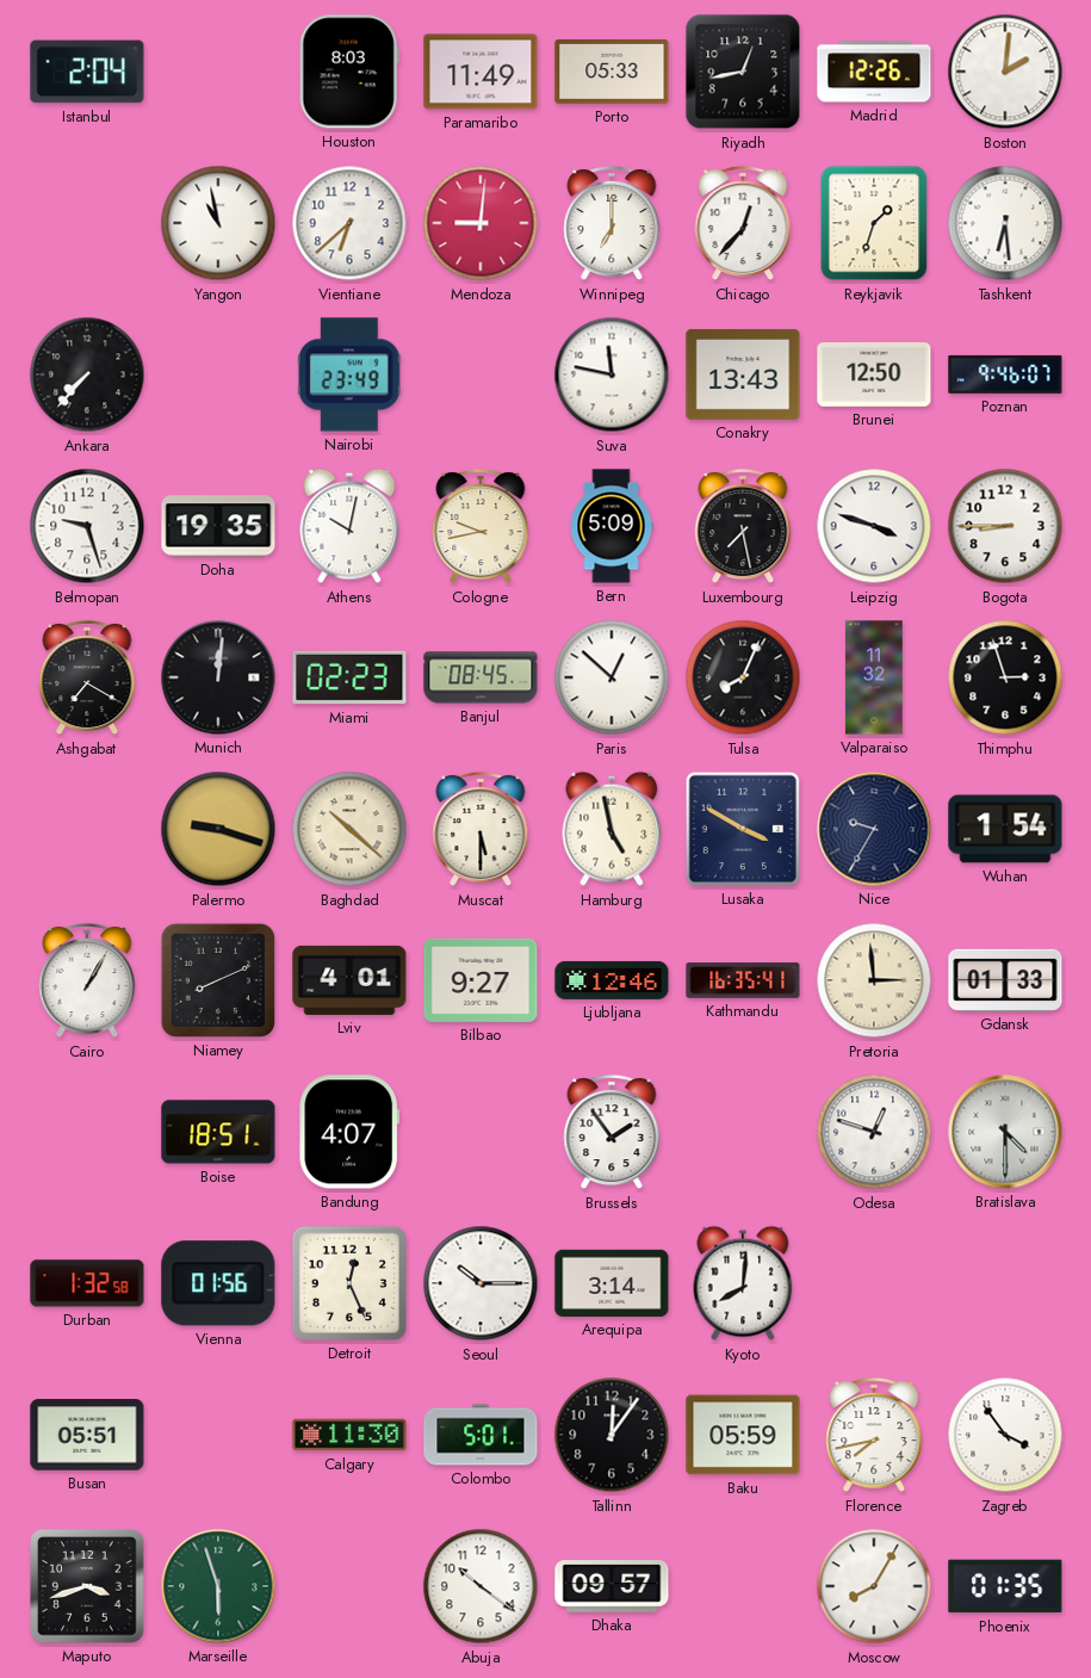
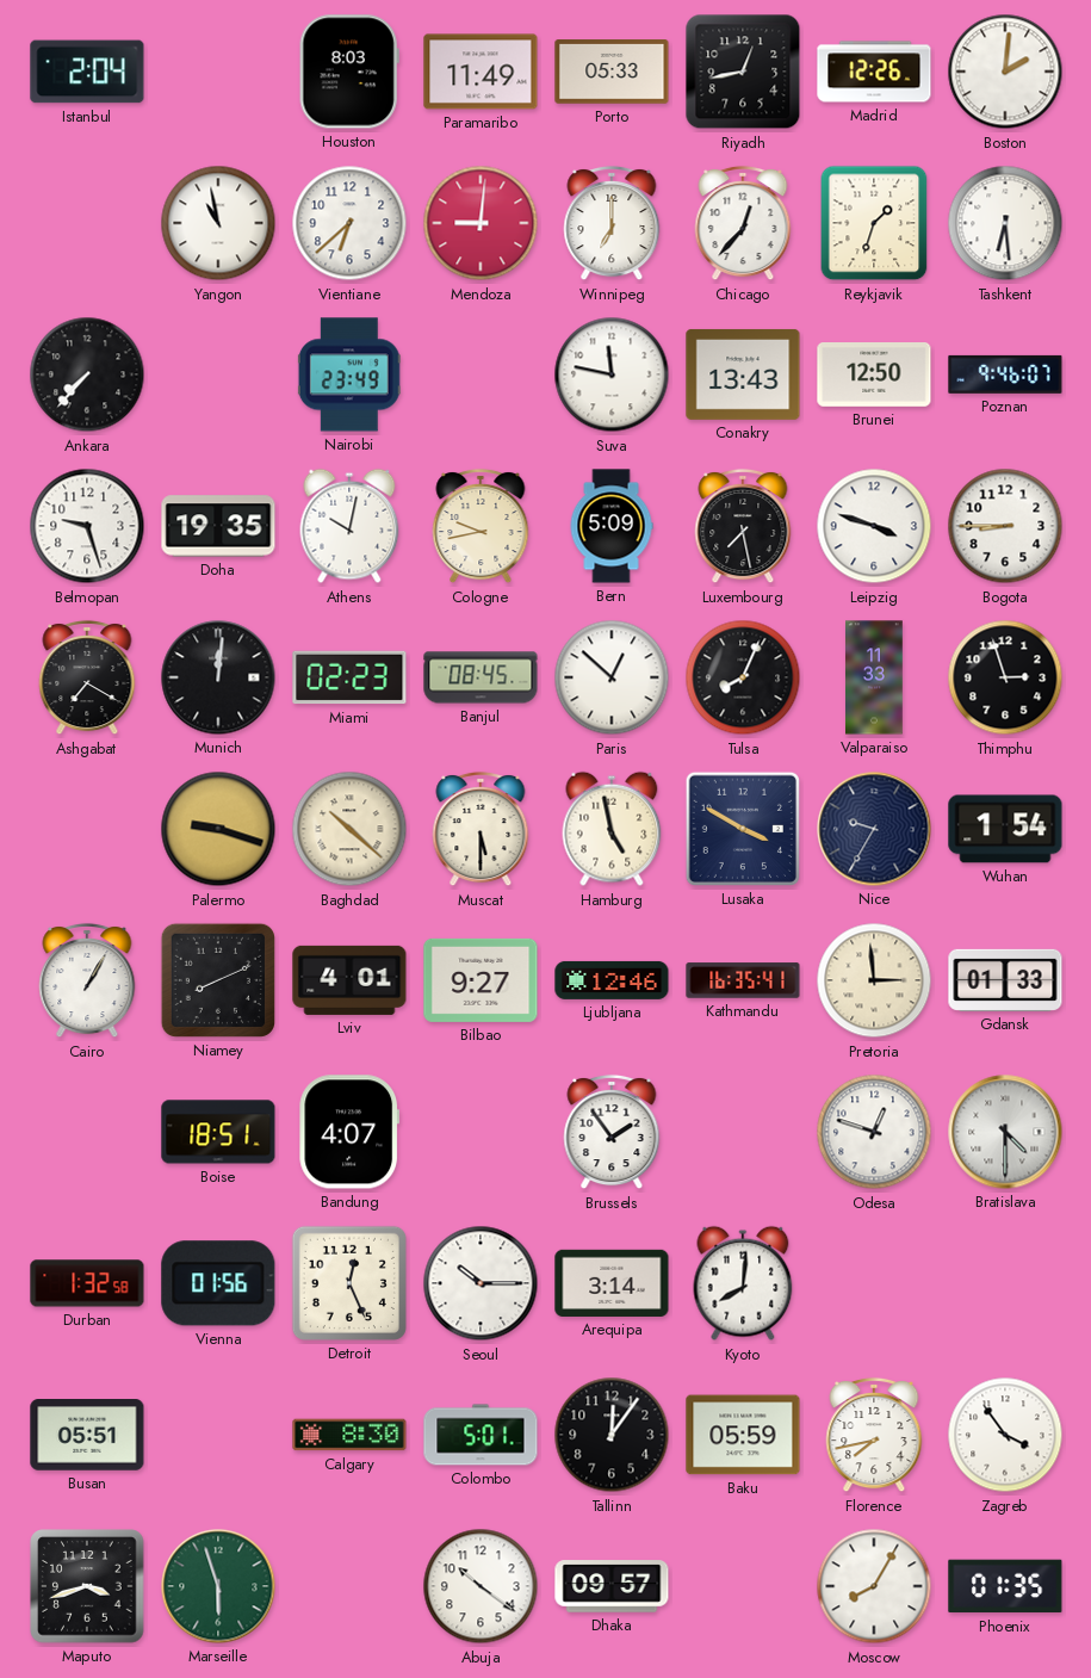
Valparaiso: 11:32 -> 11:33
Calgary: 11:30 -> 8:30
